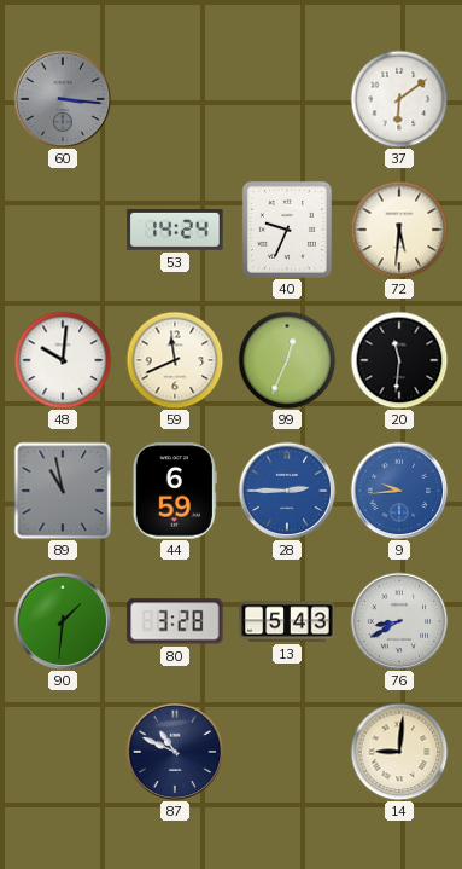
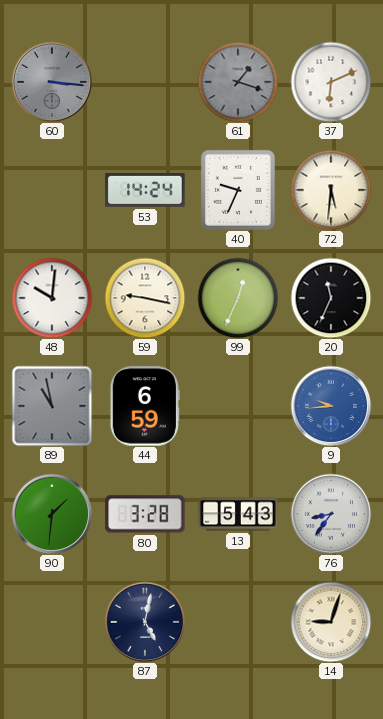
61: none -> 1:18
37: 6:09 -> 6:11
59: 11:41 -> 9:17
20: 11:31 -> 11:34
28: 2:45 -> none
76: 8:40 -> 8:36
87: 10:49 -> 5:02
14: 9:01 -> 9:03
